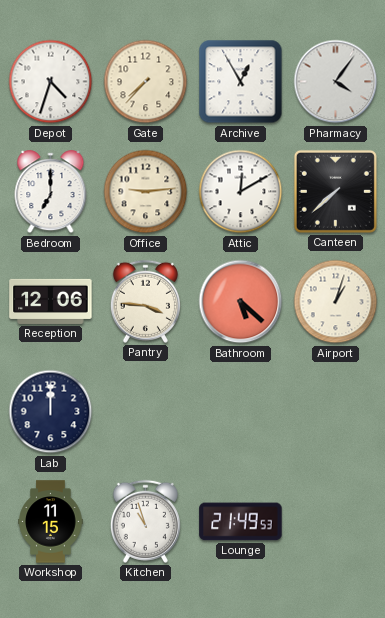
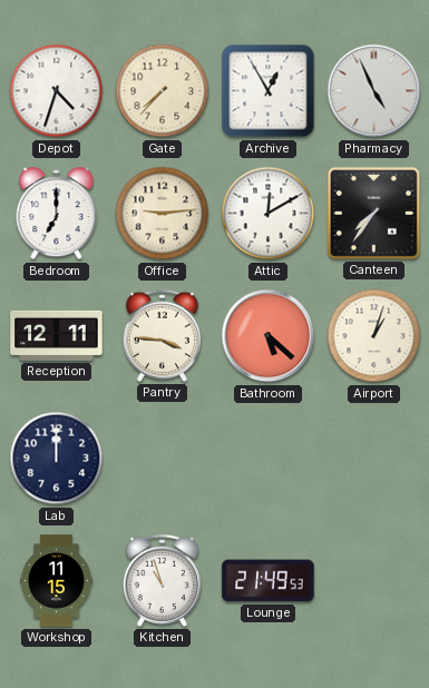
Pharmacy: 4:06 -> 4:56
Canteen: 7:38 -> 7:36
Reception: 12:06 -> 12:11
